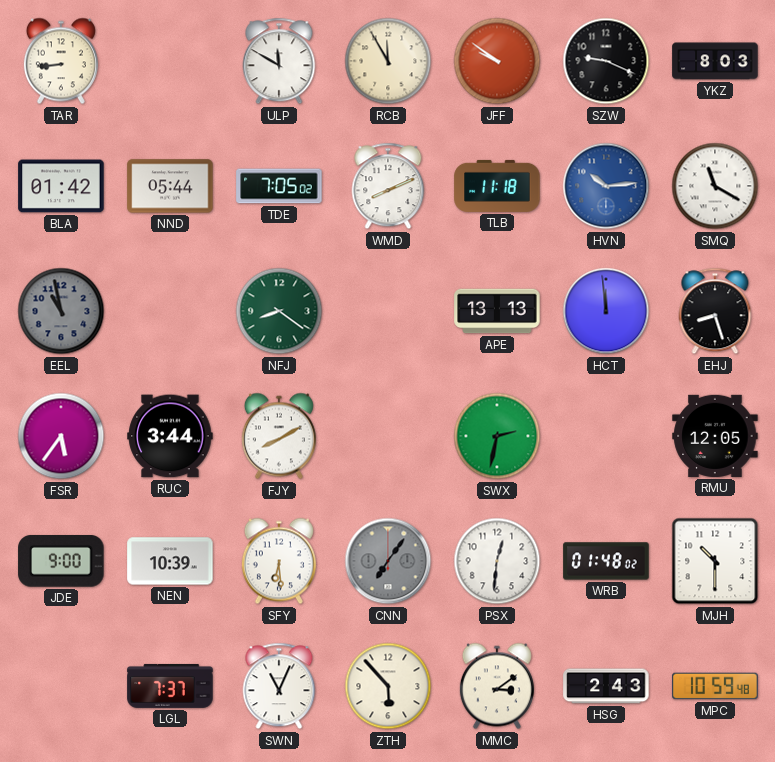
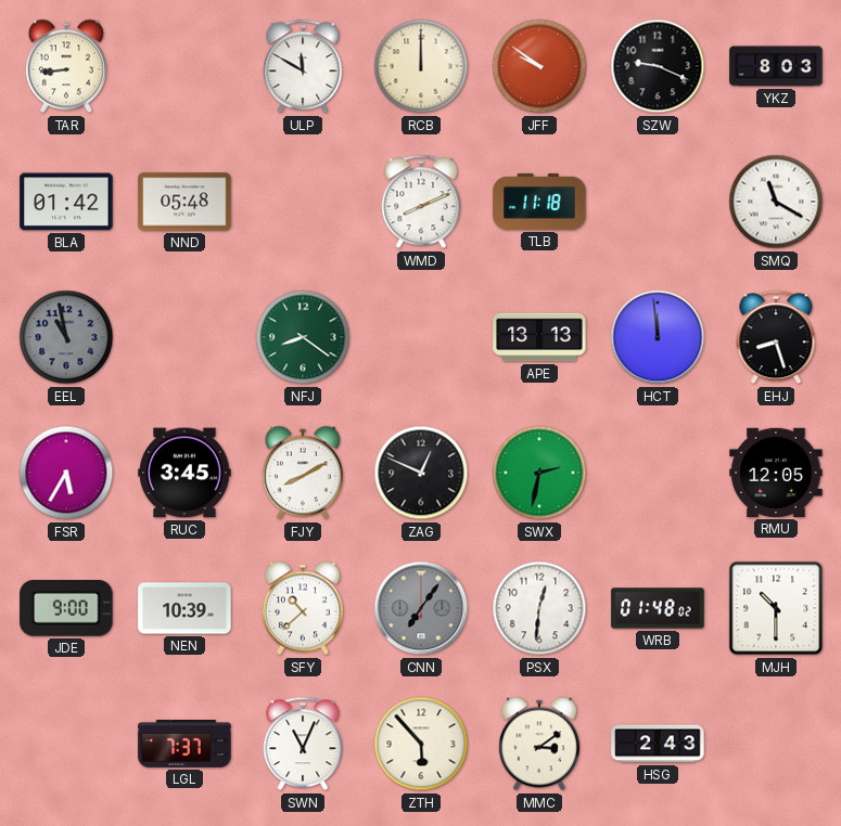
RCB: 11:55 -> 12:00
NND: 05:44 -> 05:48
TDE: 7:05 -> none
HVN: 10:14 -> none
FSR: 5:36 -> 5:35
RUC: 3:44 -> 3:45
ZAG: none -> 12:49
SFY: 6:29 -> 10:38
MPC: 10:59 -> none
